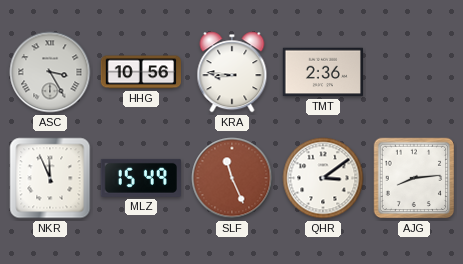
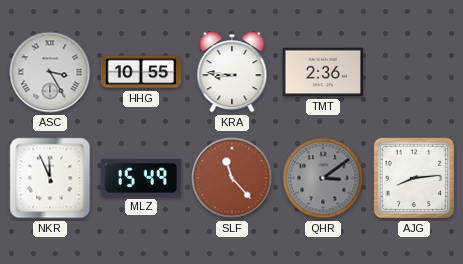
HHG: 10:56 -> 10:55
SLF: 11:26 -> 11:23
QHR dial: white -> grey
